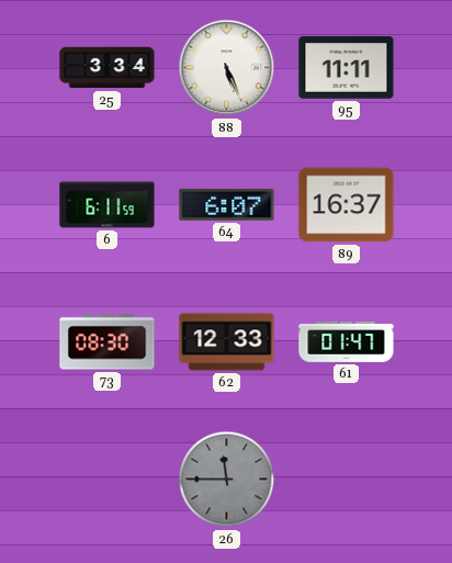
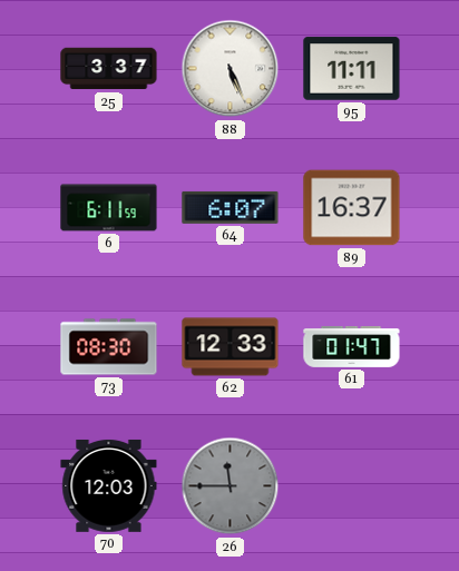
25: 3:34 -> 3:37
70: none -> 12:03
